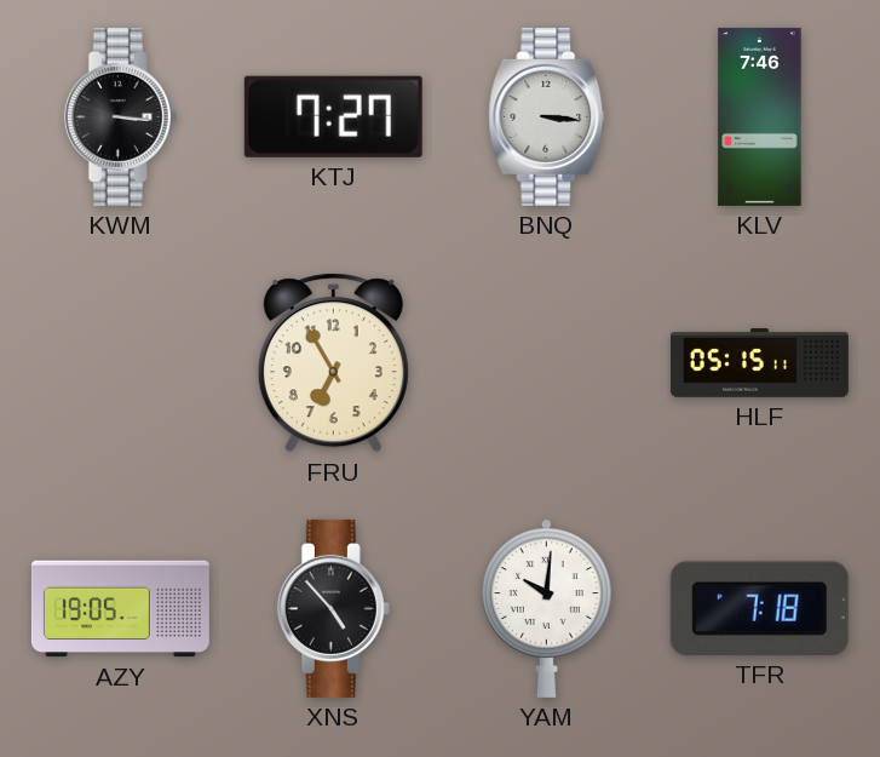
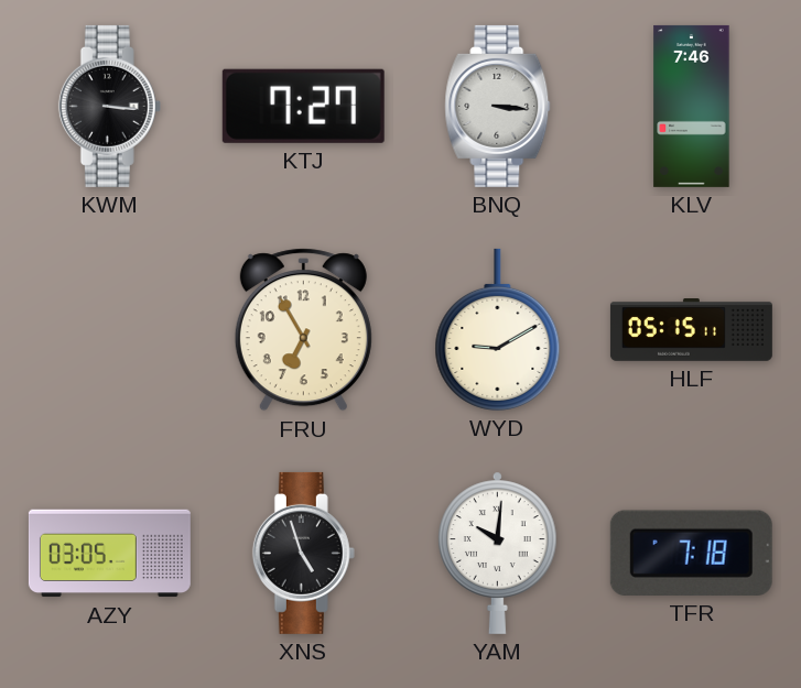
WYD: none -> 9:10
AZY: 19:05 -> 03:05
XNS: 4:53 -> 4:57
